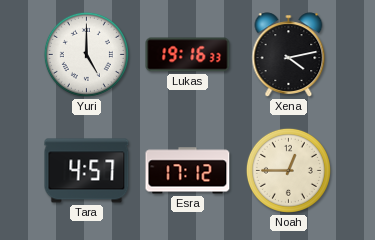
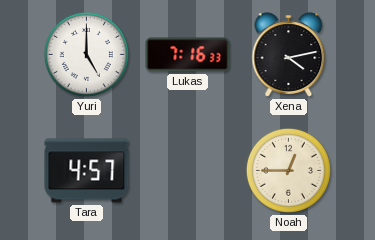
Lukas: 19:16 -> 7:16
Esra: 17:12 -> none
